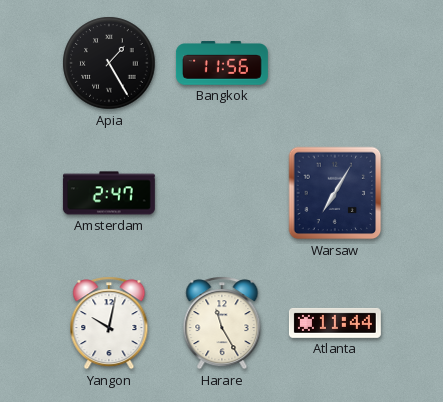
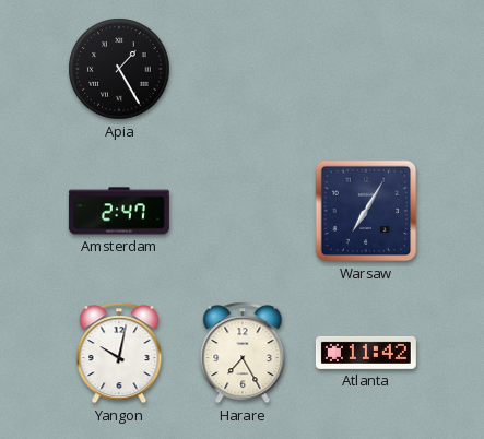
Bangkok: 11:56 -> none
Harare: 11:25 -> 7:25
Atlanta: 11:44 -> 11:42
